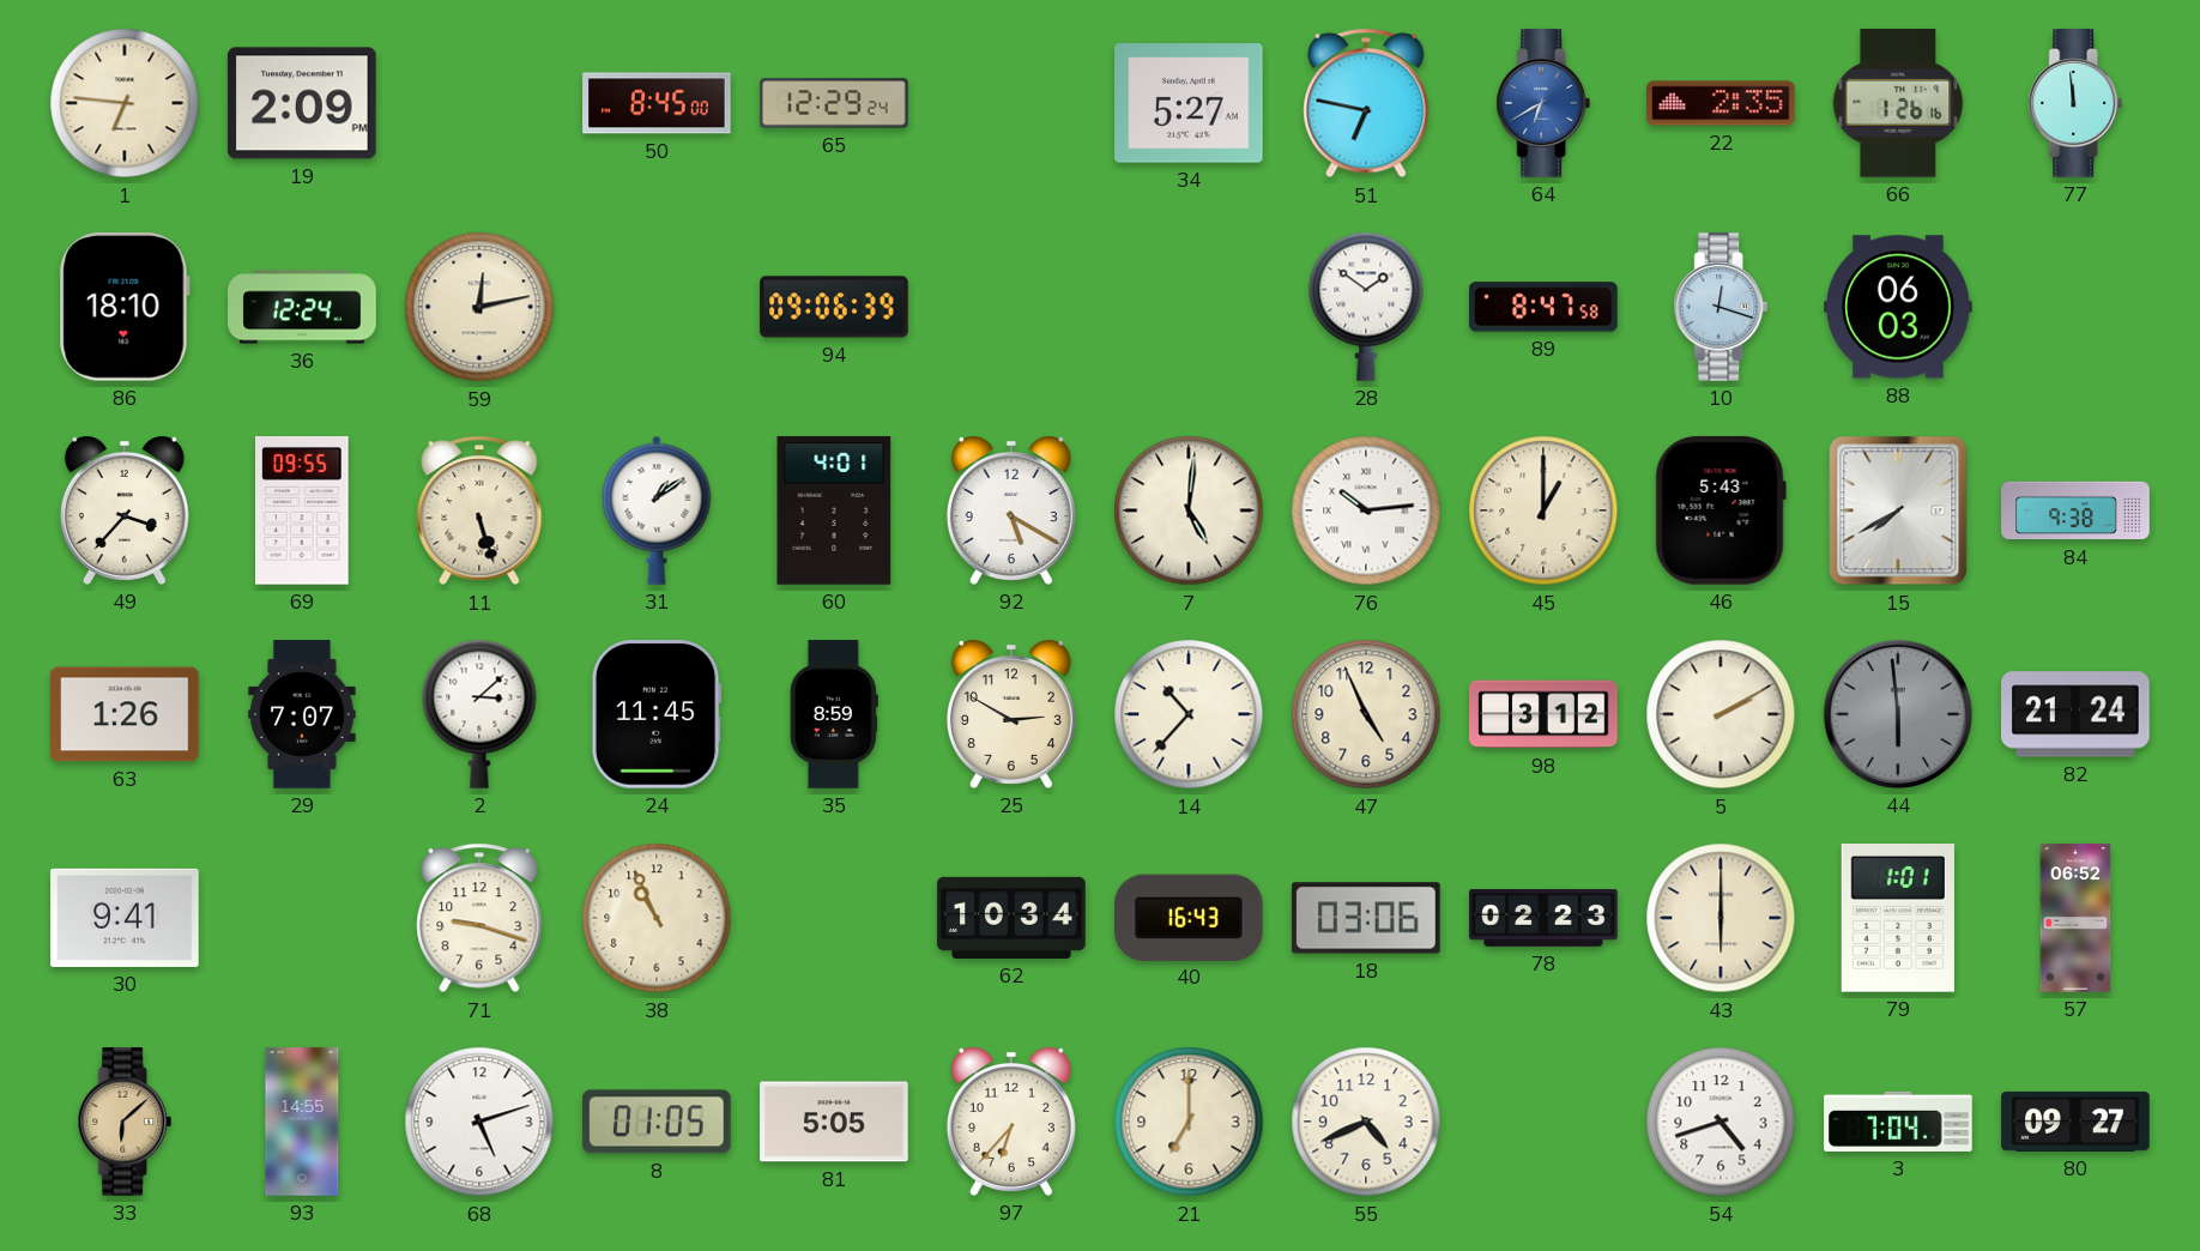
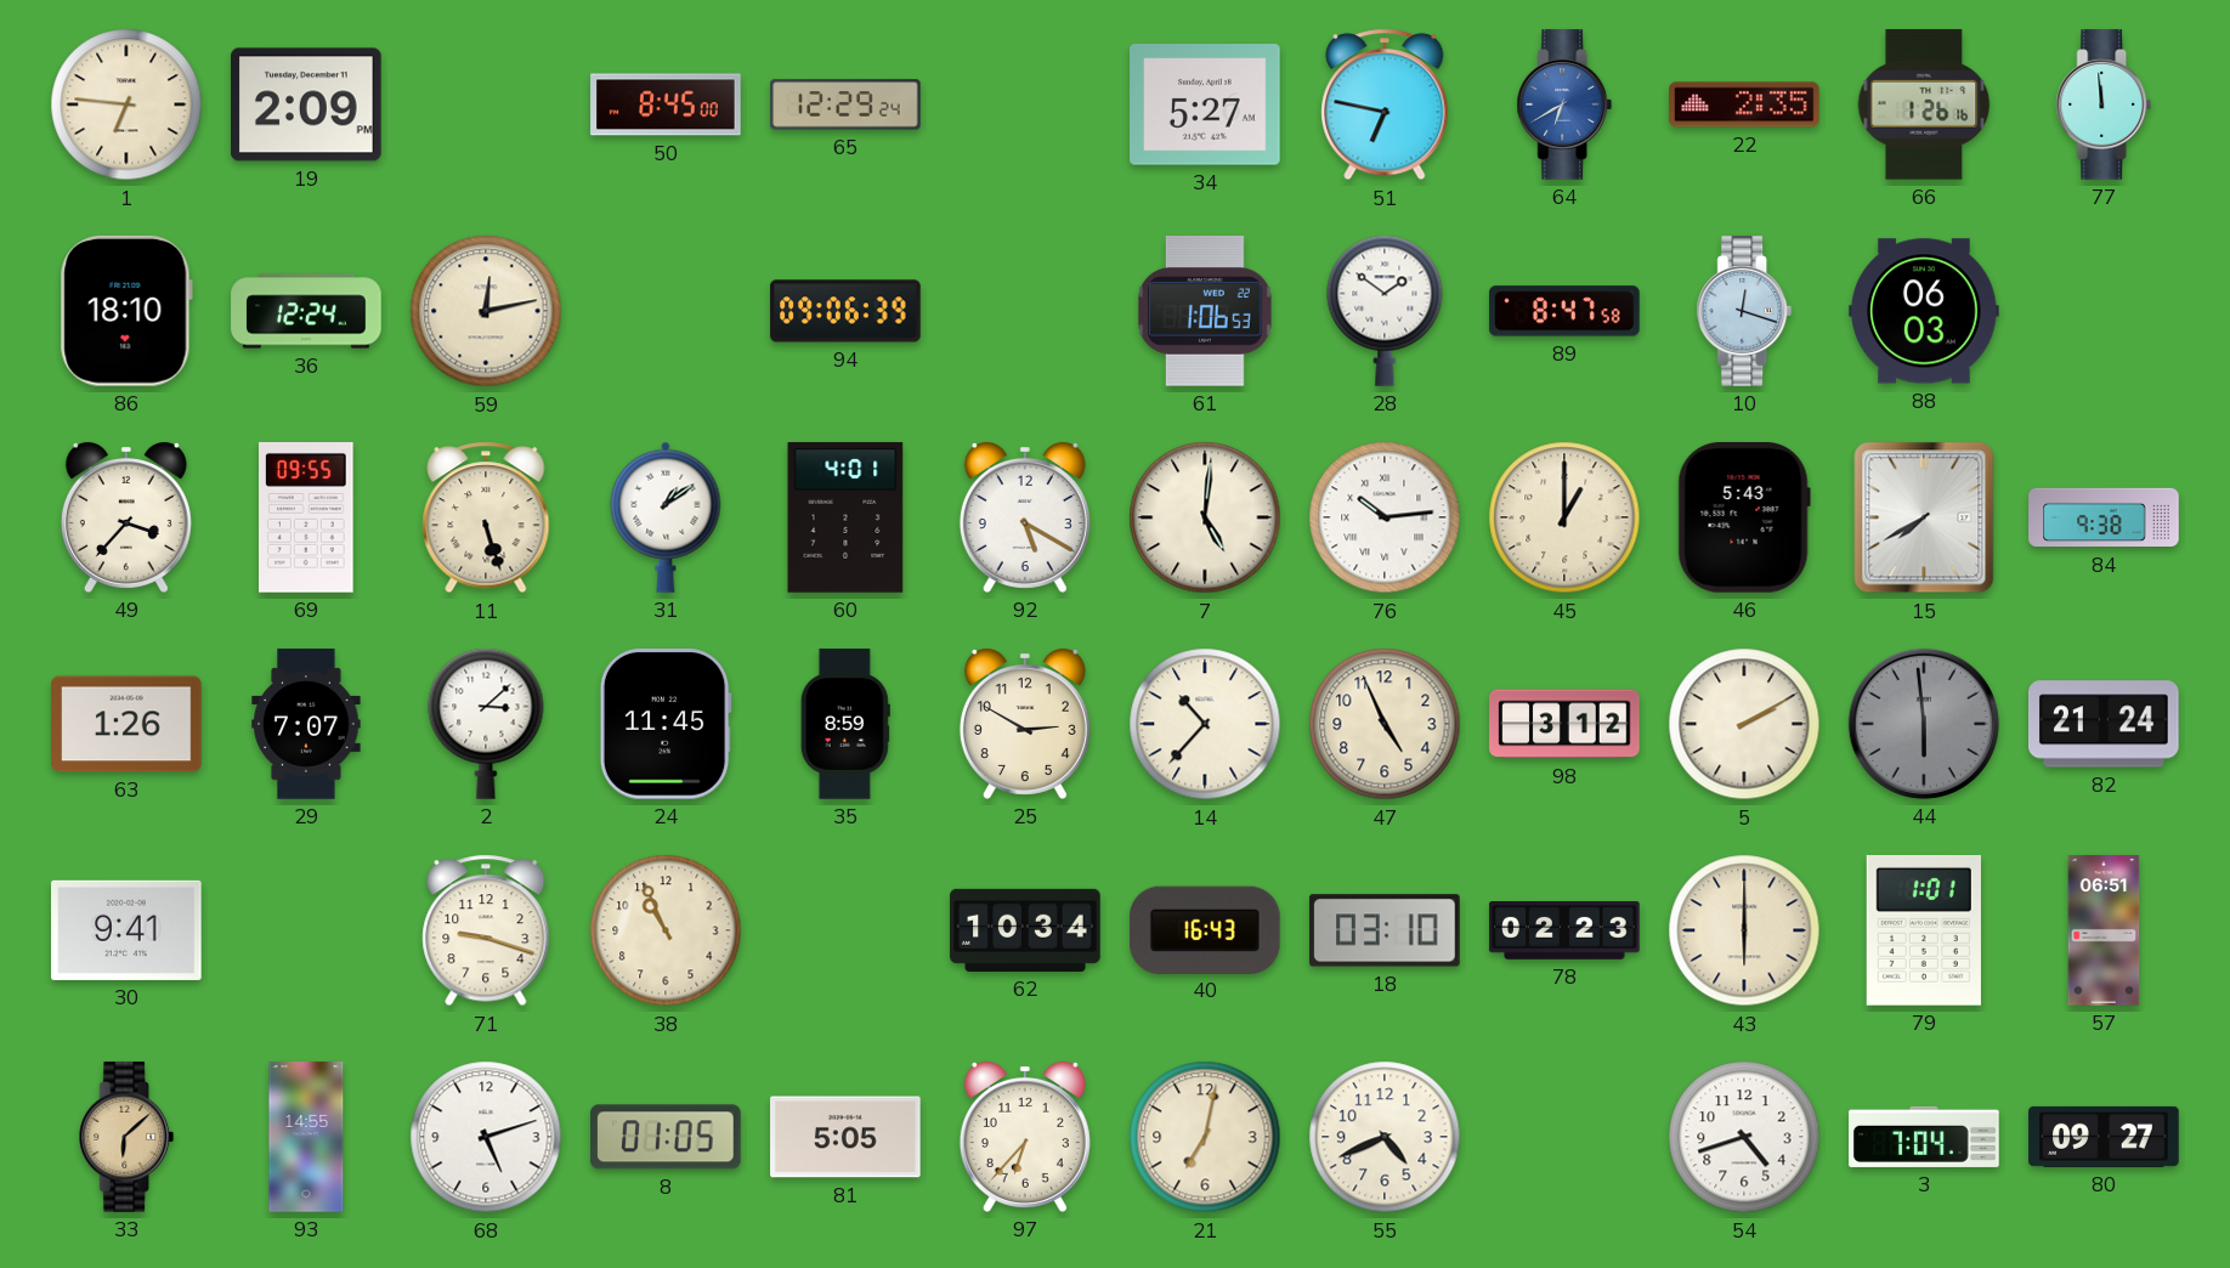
61: none -> 1:06
18: 03:06 -> 03:10
57: 06:52 -> 06:51
21: 7:00 -> 7:02
